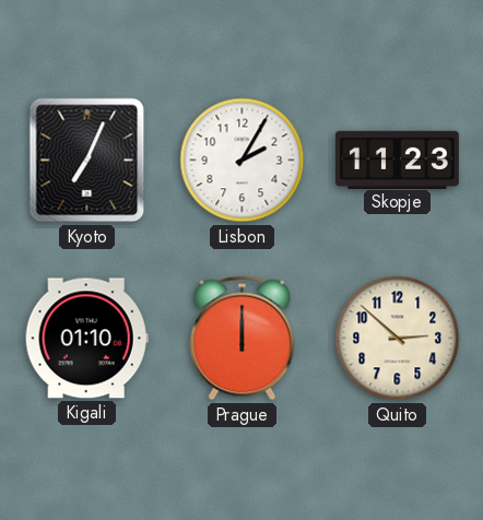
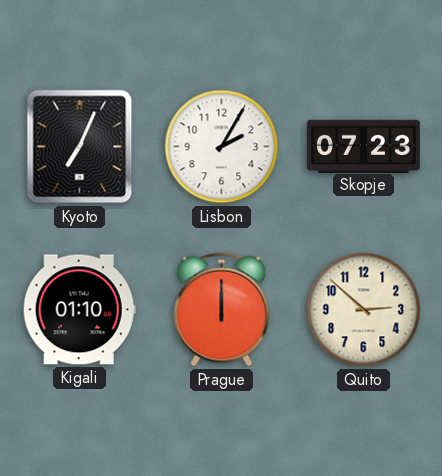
Skopje: 11:23 -> 07:23
